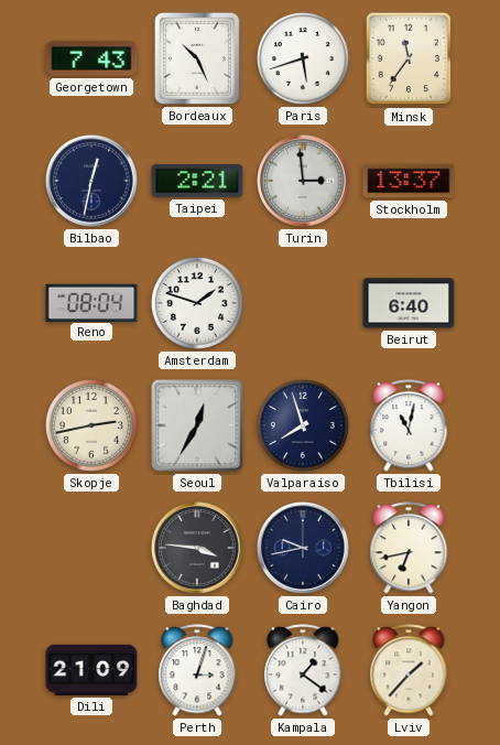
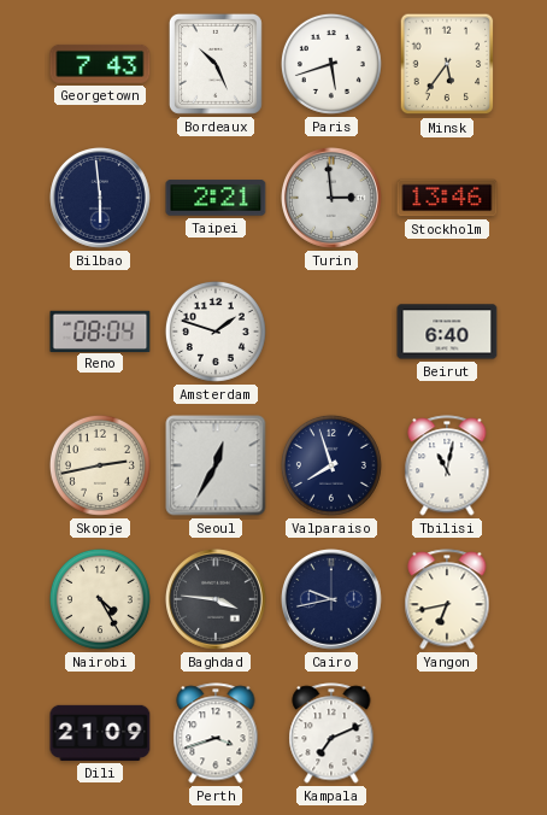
Minsk: 11:36 -> 5:36
Bilbao: 12:32 -> 5:59
Stockholm: 13:37 -> 13:46
Nairobi: none -> 4:25
Perth: 3:03 -> 3:42
Kampala: 1:21 -> 7:11
Lviv: 1:37 -> none
